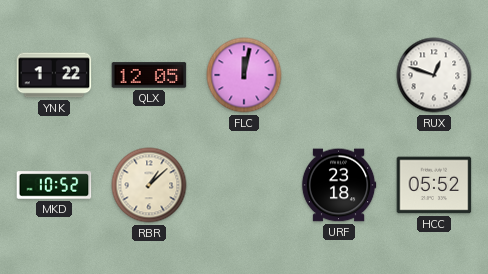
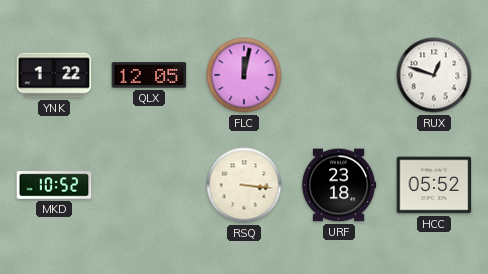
RBR: 1:08 -> none
RSQ: none -> 3:16
